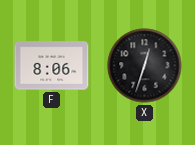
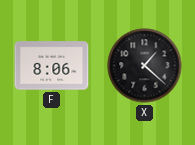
X: 12:33 -> 1:22
